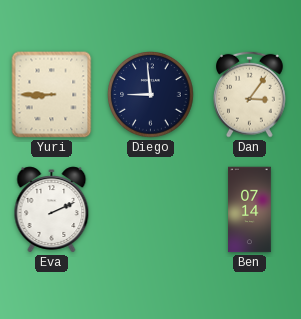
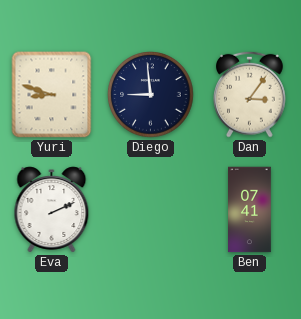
Yuri: 8:45 -> 8:48
Ben: 07:14 -> 07:41
